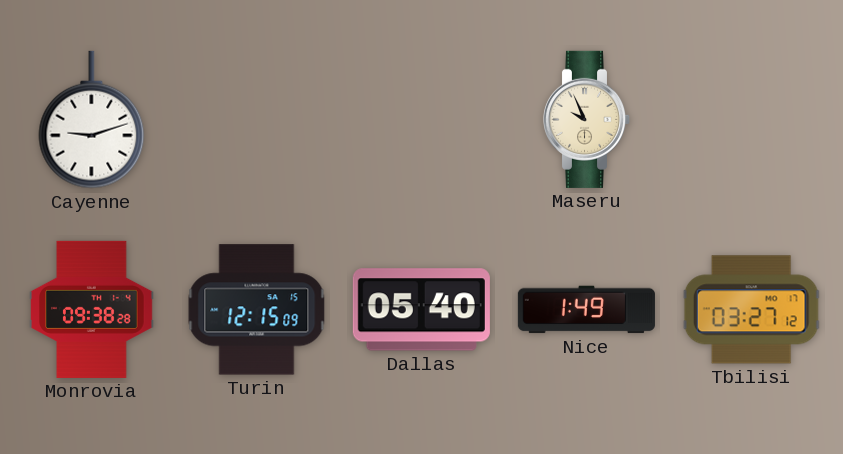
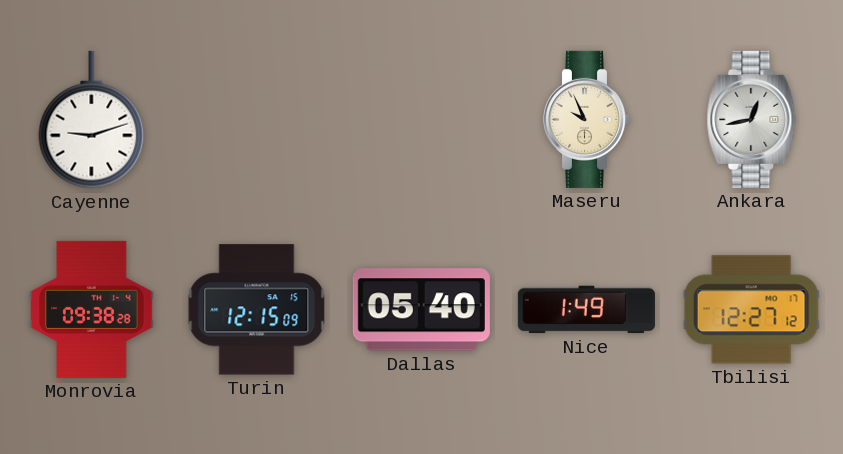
Ankara: none -> 12:43
Tbilisi: 03:27 -> 12:27
